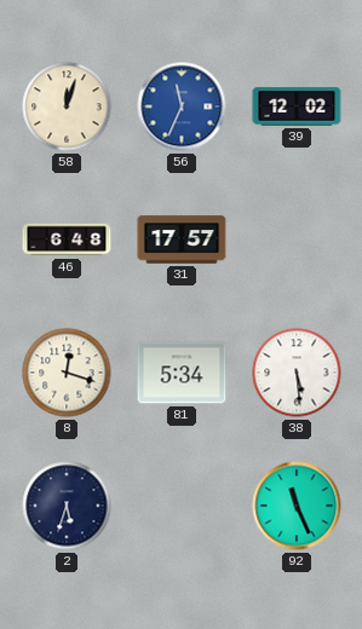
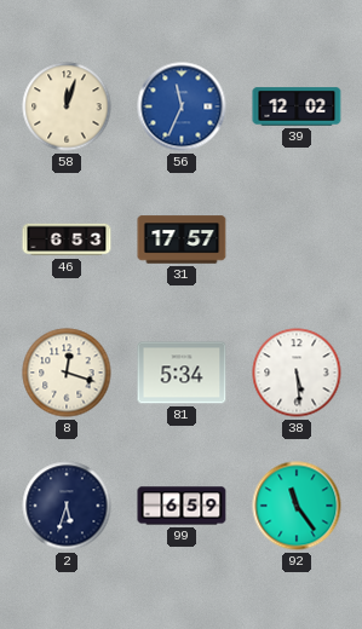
46: 6:48 -> 6:53
99: none -> 6:59
92: 11:26 -> 11:24
